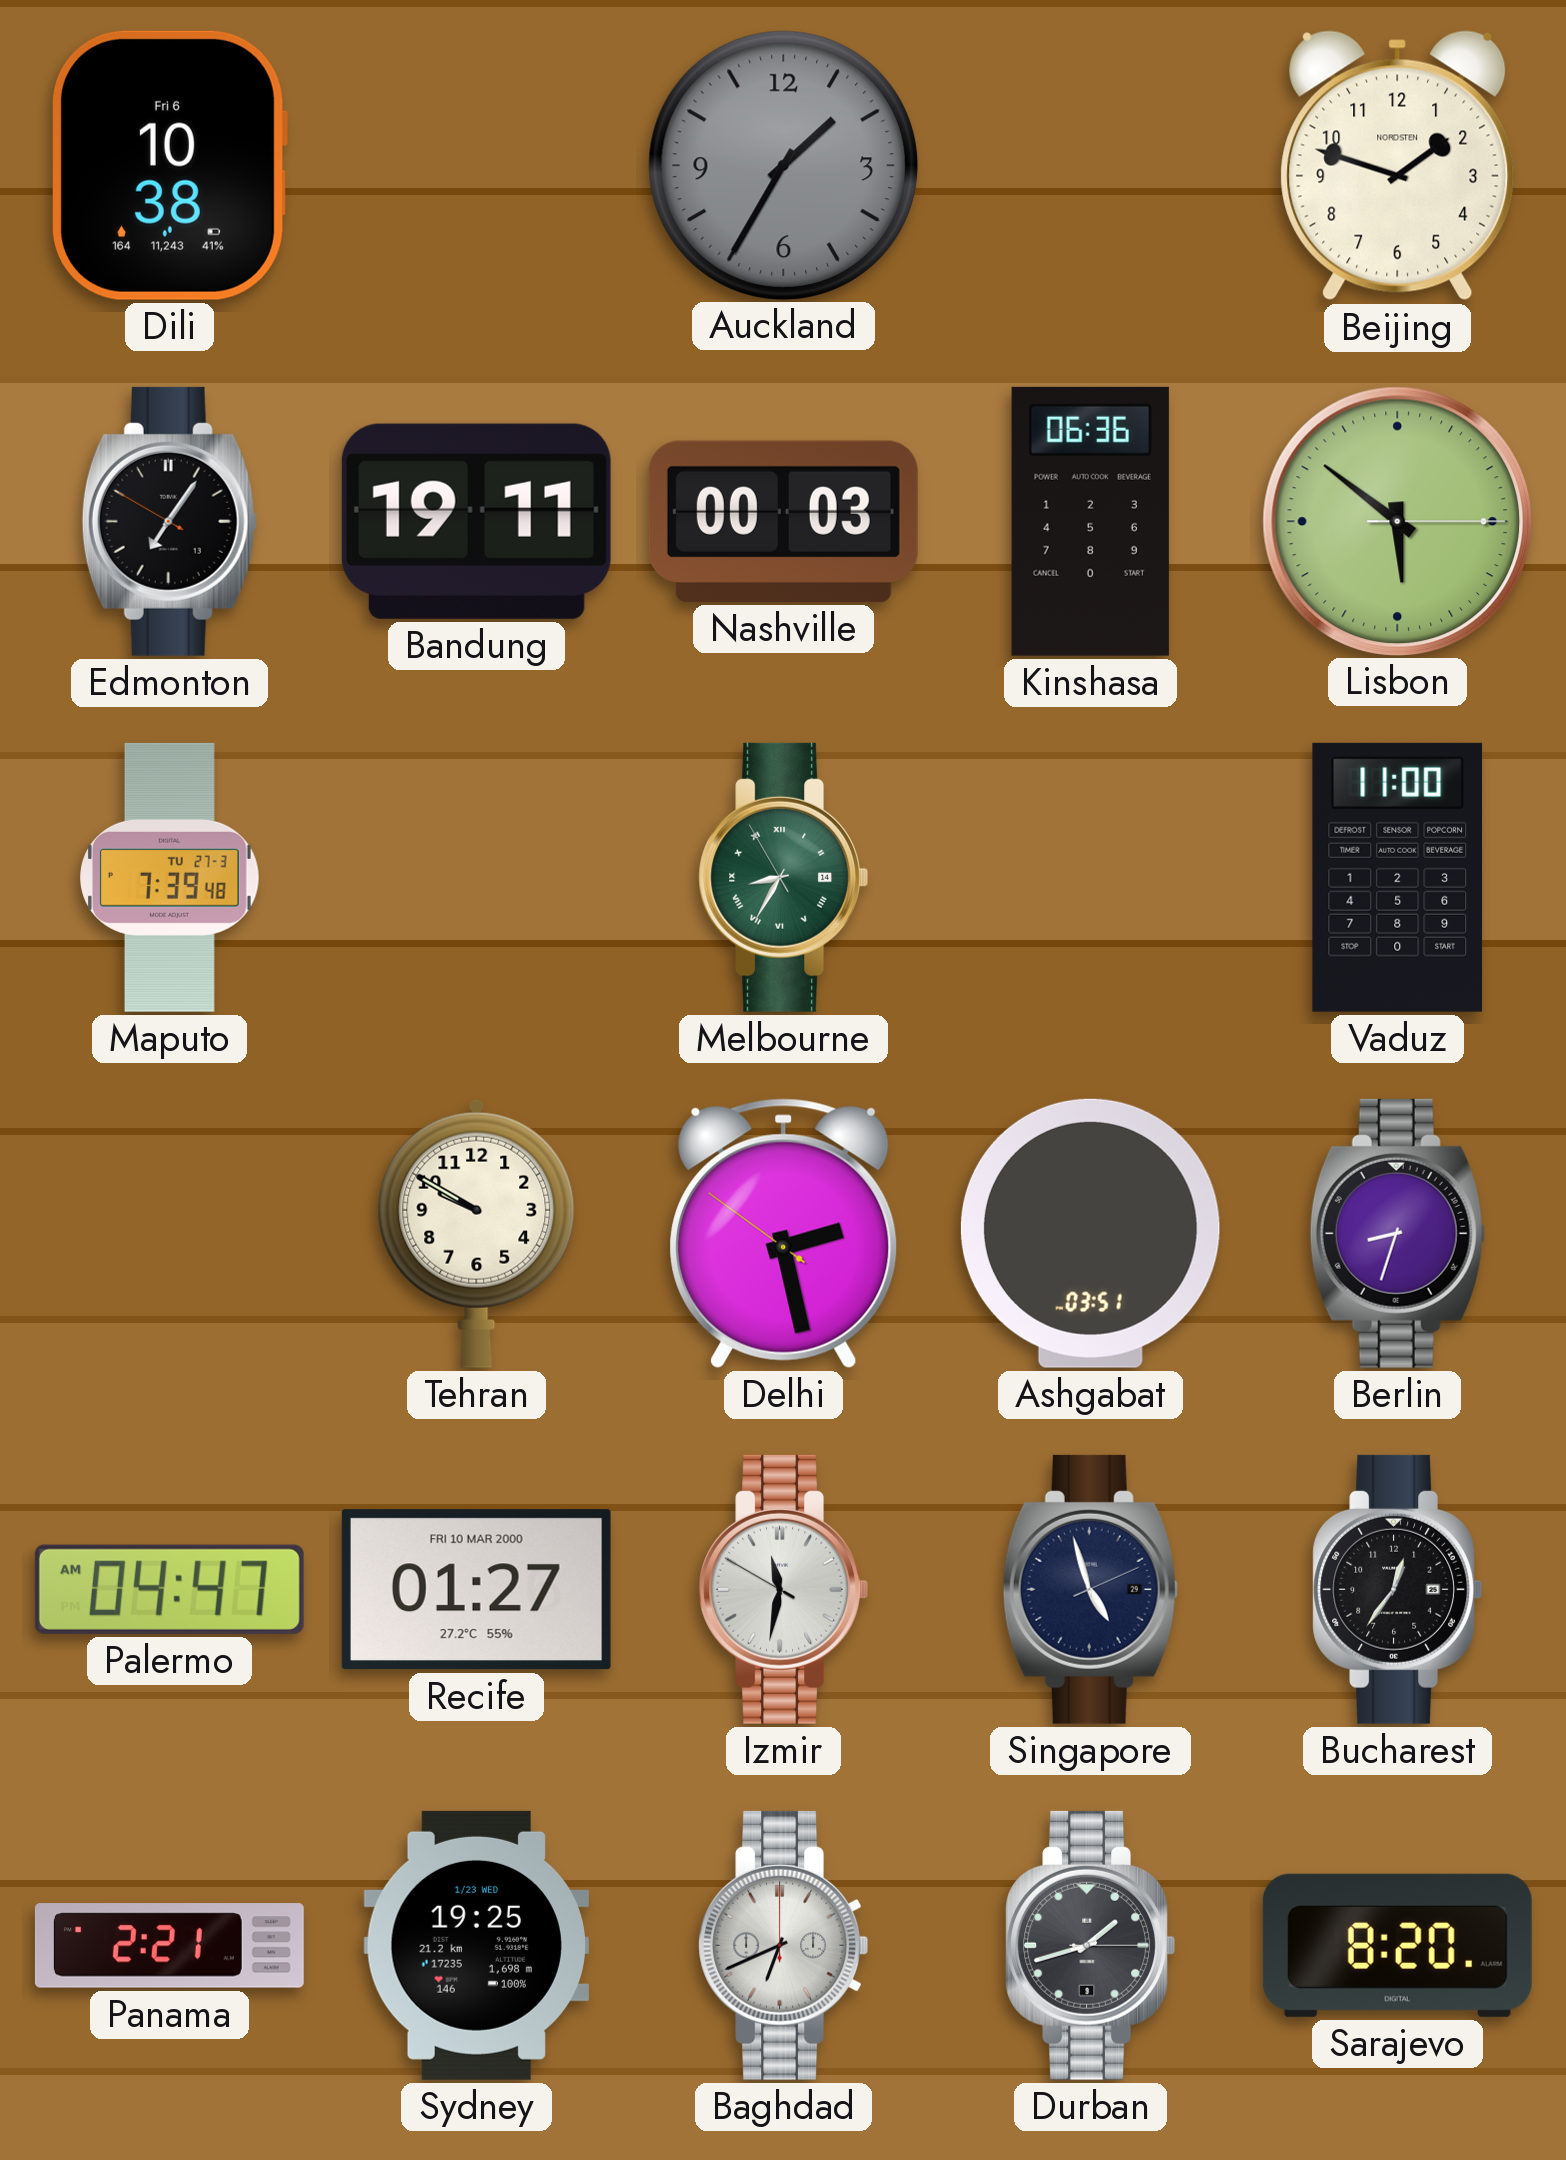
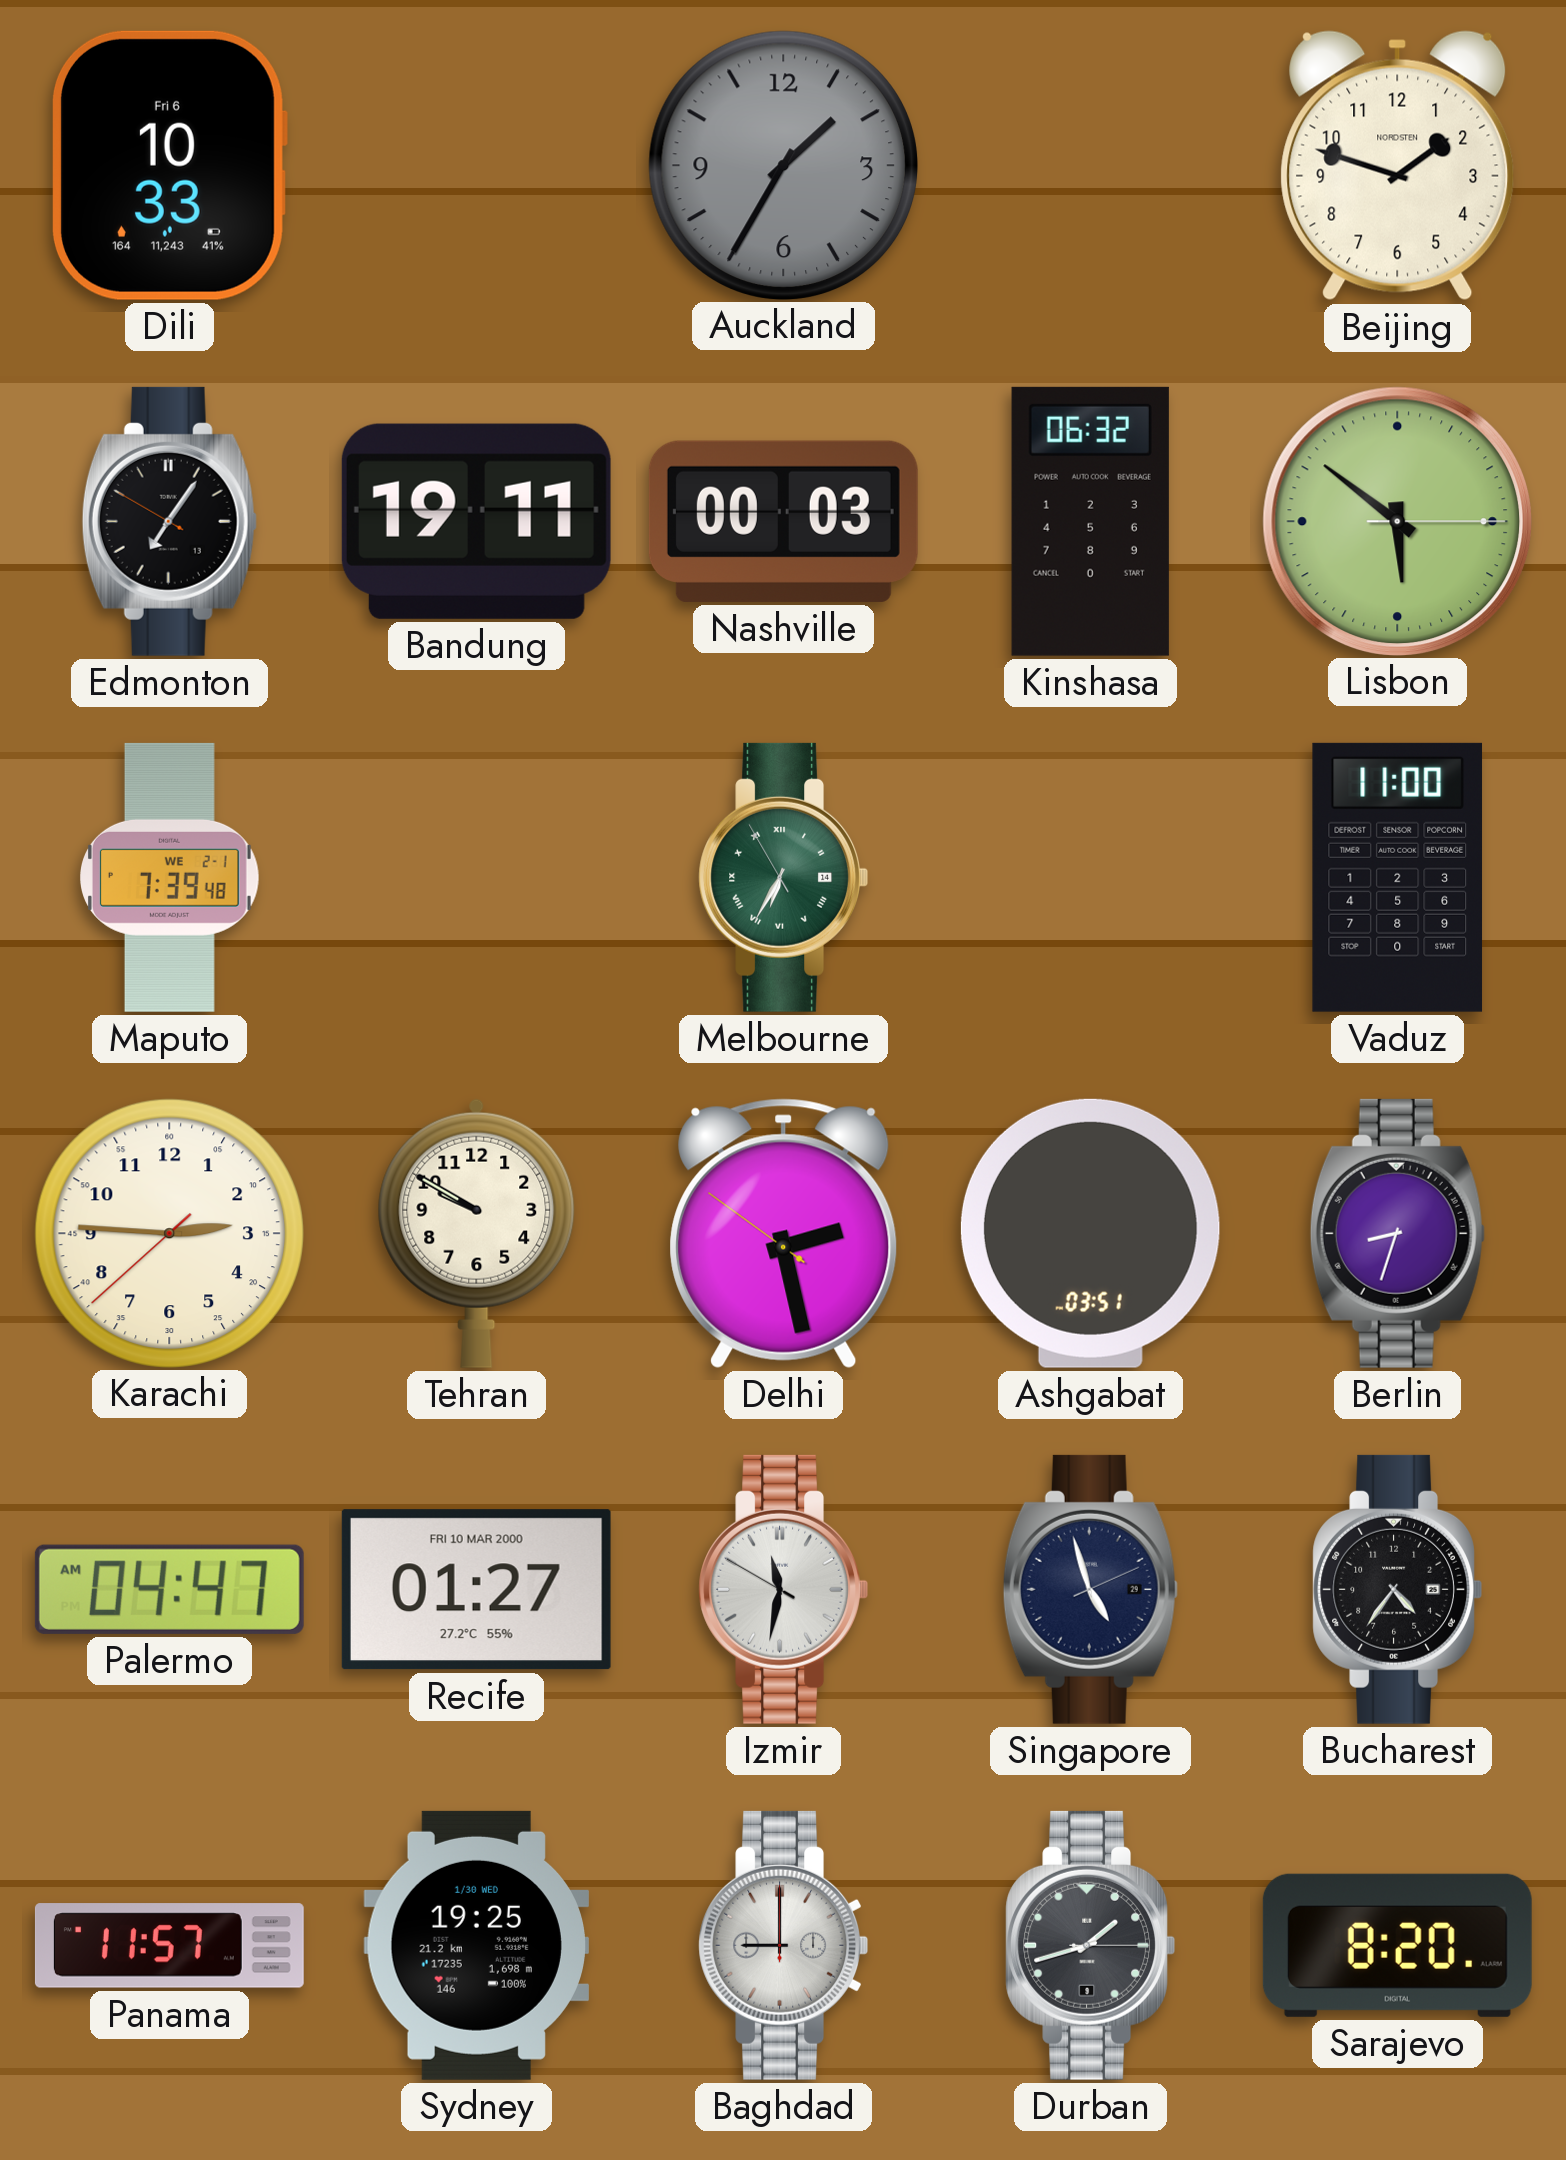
Dili: 10:38 -> 10:33
Kinshasa: 06:36 -> 06:32
Maputo date: TU 27-3 -> WE 2-1
Melbourne: 8:34 -> 6:34
Karachi: none -> 2:45
Bucharest: 12:36 -> 4:36
Panama: 2:21 -> 11:57
Sydney date: 1/23 WED -> 1/30 WED
Baghdad: 6:41 -> 9:00
